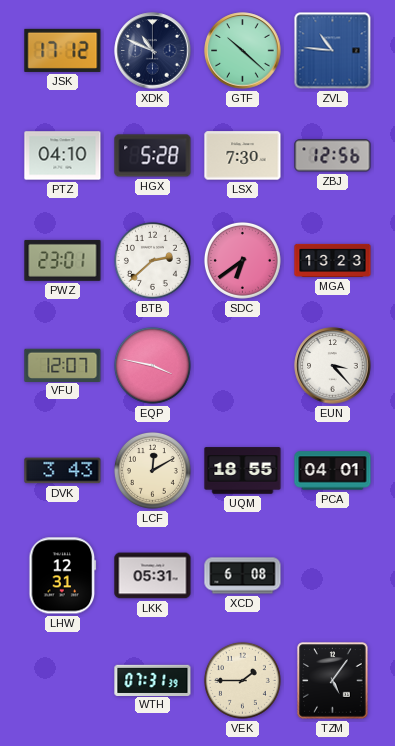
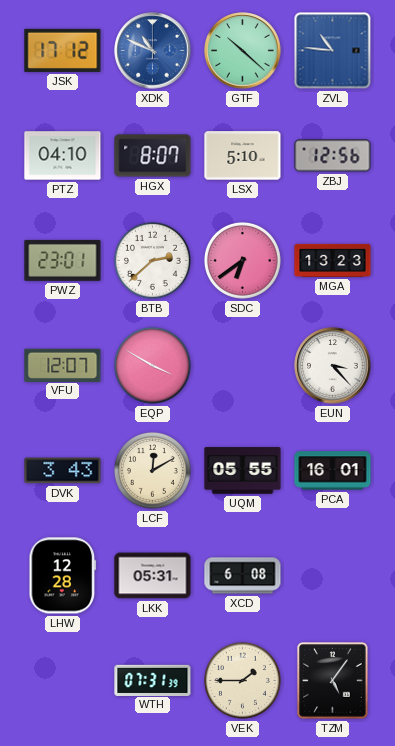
XDK dial: navy -> blue
HGX: 5:28 -> 8:07
LSX: 7:30 -> 5:10
EQP: 3:47 -> 3:50
UQM: 18:55 -> 05:55
PCA: 04:01 -> 16:01
LHW: 12:31 -> 12:28
